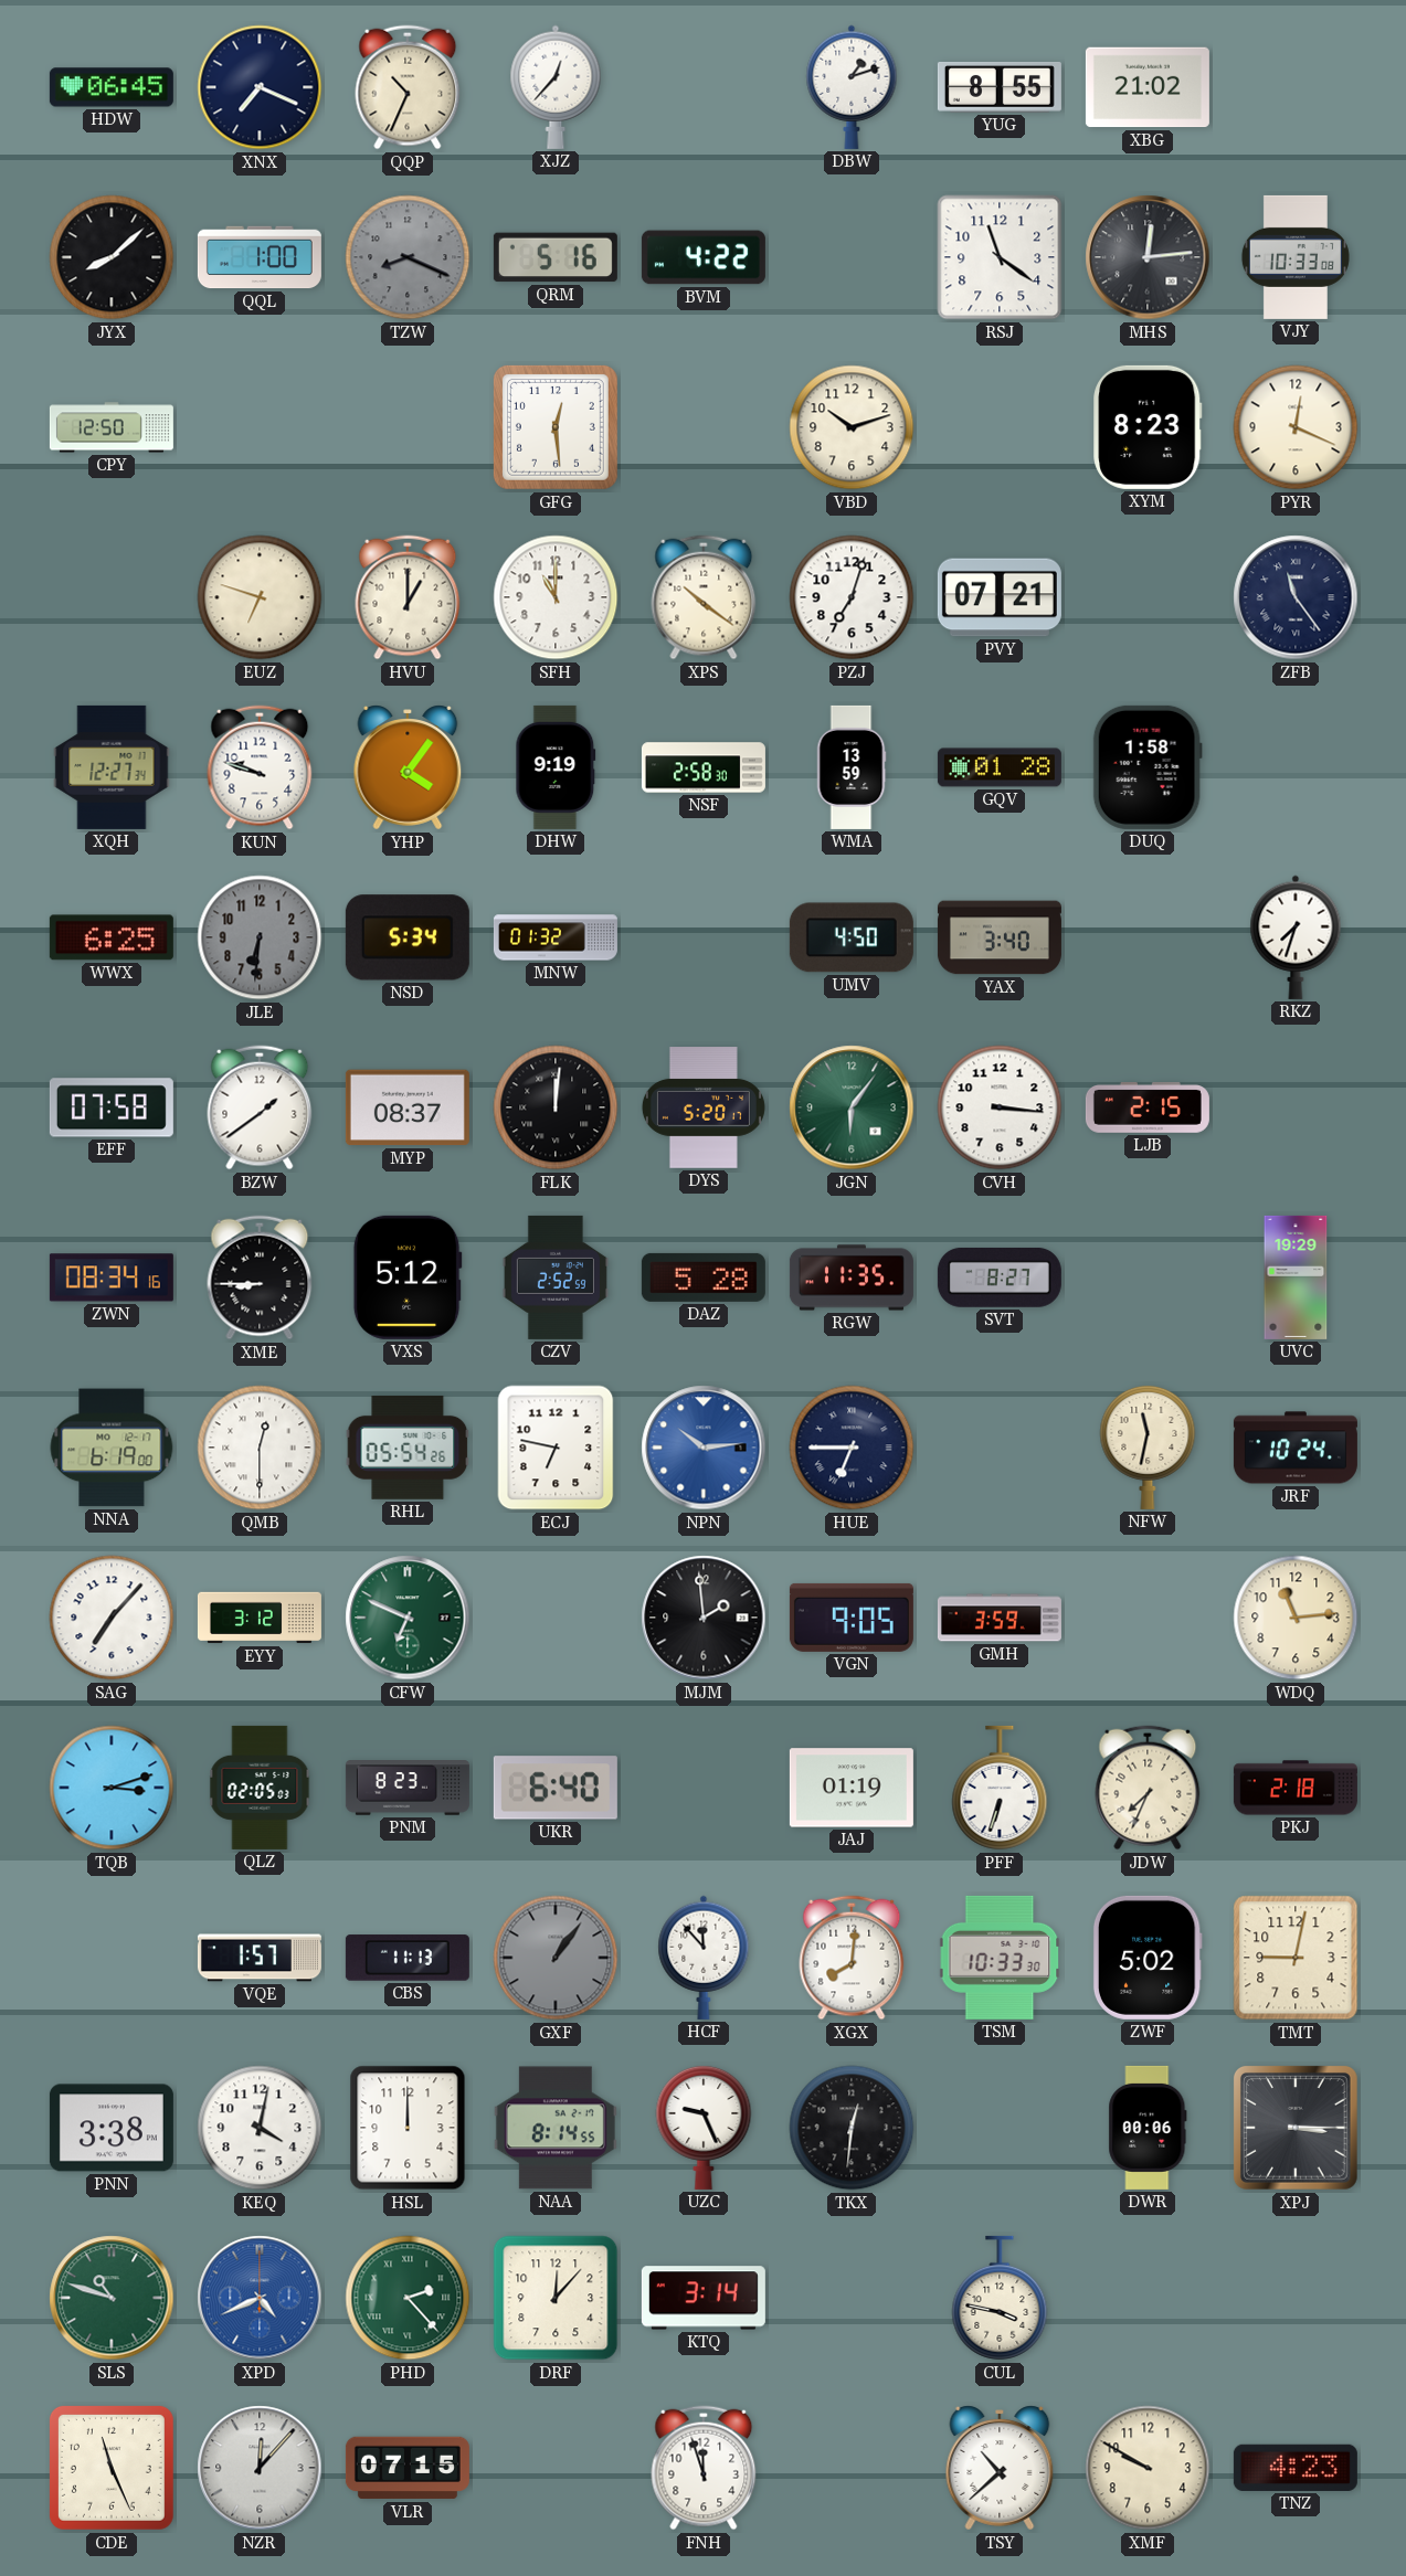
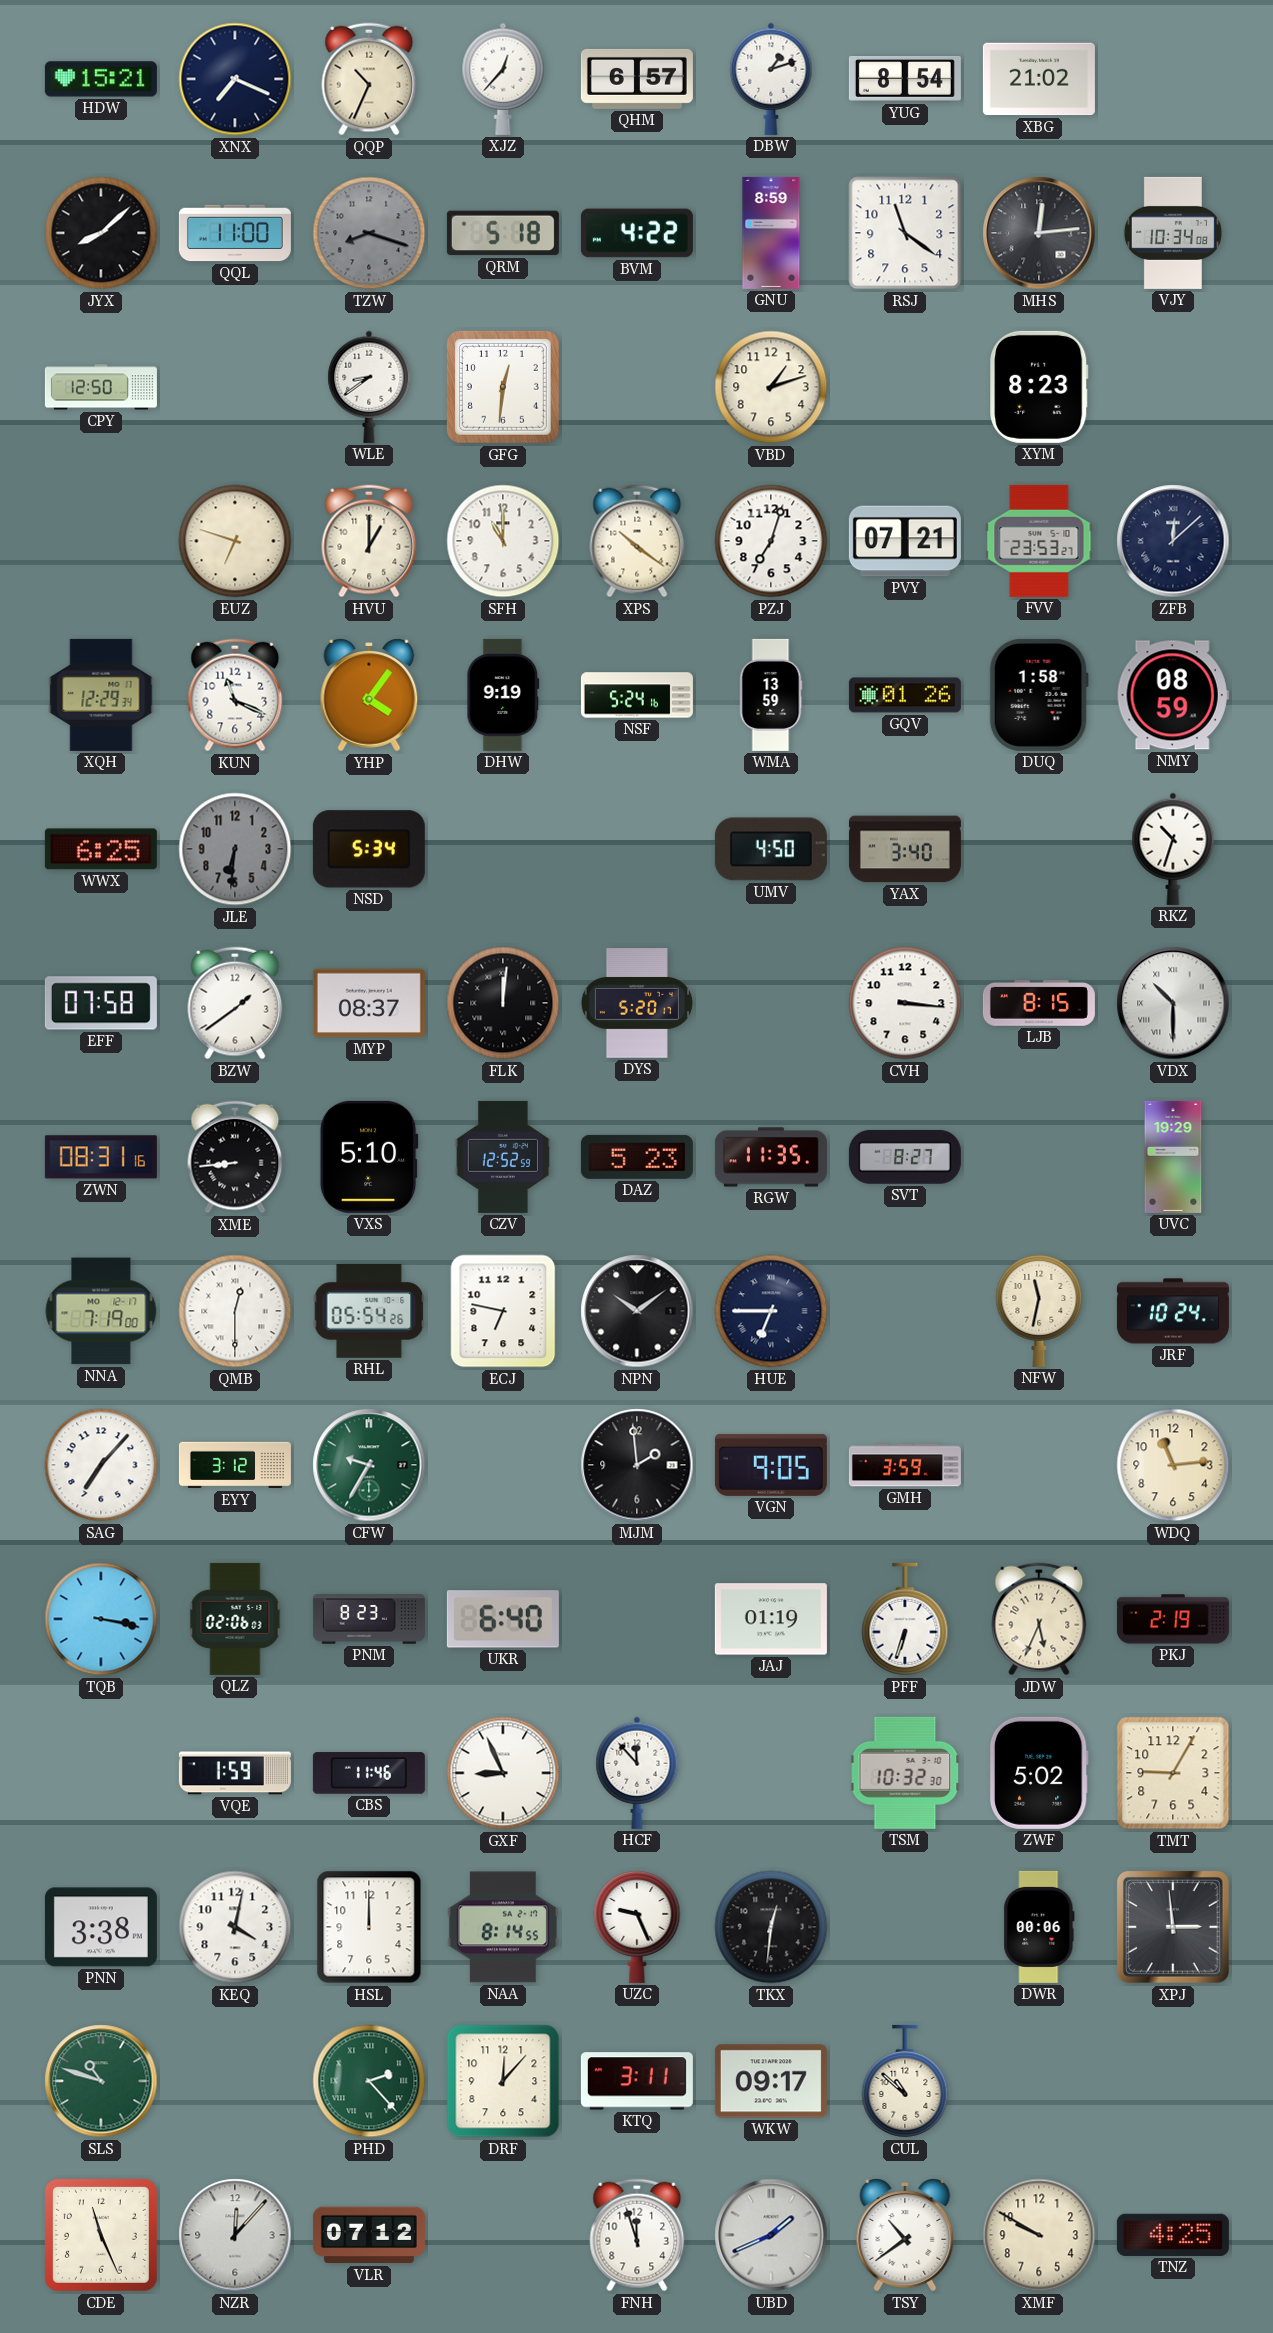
HDW: 06:45 -> 15:21
QHM: none -> 6:57
YUG: 8:55 -> 8:54
QQL: 1:00 -> 11:00
TZW: 8:19 -> 8:18
QRM: 5:16 -> 5:18
GNU: none -> 8:59
VJY: 10:33 -> 10:34
WLE: none -> 8:39
GFG: 12:29 -> 12:31
VBD: 10:12 -> 1:12
PYR: 12:19 -> none
FVV: none -> 23:53
ZFB: 11:24 -> 12:08
XQH: 12:27 -> 12:29
KUN: 9:48 -> 11:19
NSF: 2:58 -> 5:24
GQV: 01:28 -> 01:26
NMY: none -> 08:59
MNW: 01:32 -> none
RKZ: 7:33 -> 10:33
JGN: 6:06 -> none
LJB: 2:15 -> 8:15
VDX: none -> 10:30
ZWN: 08:34 -> 08:31
XME: 8:45 -> 8:44
VXS: 5:12 -> 5:10
CZV: 2:52 -> 12:52
DAZ: 5:28 -> 5:23
NNA: 6:19 -> 7:19
NPN: 10:14 -> 10:09
NPN dial: blue -> black
CFW: 6:49 -> 9:35
TQB: 3:12 -> 3:17
QLZ: 02:05 -> 02:06
JDW: 7:34 -> 5:34
PKJ: 2:18 -> 2:19
VQE: 1:57 -> 1:59
CBS: 11:13 -> 11:46
GXF: 1:06 -> 8:56
GXF dial: grey -> white
XGX: 8:01 -> none
TSM: 10:33 -> 10:32
TMT: 9:02 -> 9:05
XPJ: 3:15 -> 2:59
XPD: 4:41 -> none
KTQ: 3:14 -> 3:11
WKW: none -> 09:17
CUL: 3:47 -> 10:52
VLR: 07:15 -> 07:12
UBD: none -> 1:41
TSY: 10:38 -> 10:39
TNZ: 4:23 -> 4:25
